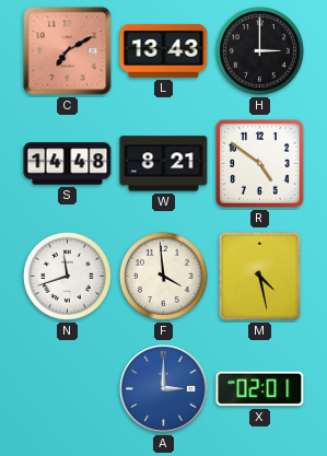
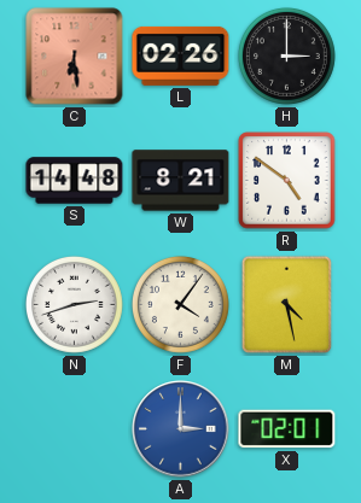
C: 7:10 -> 6:29
L: 13:43 -> 02:26
N: 11:42 -> 2:42
F: 3:59 -> 4:06
